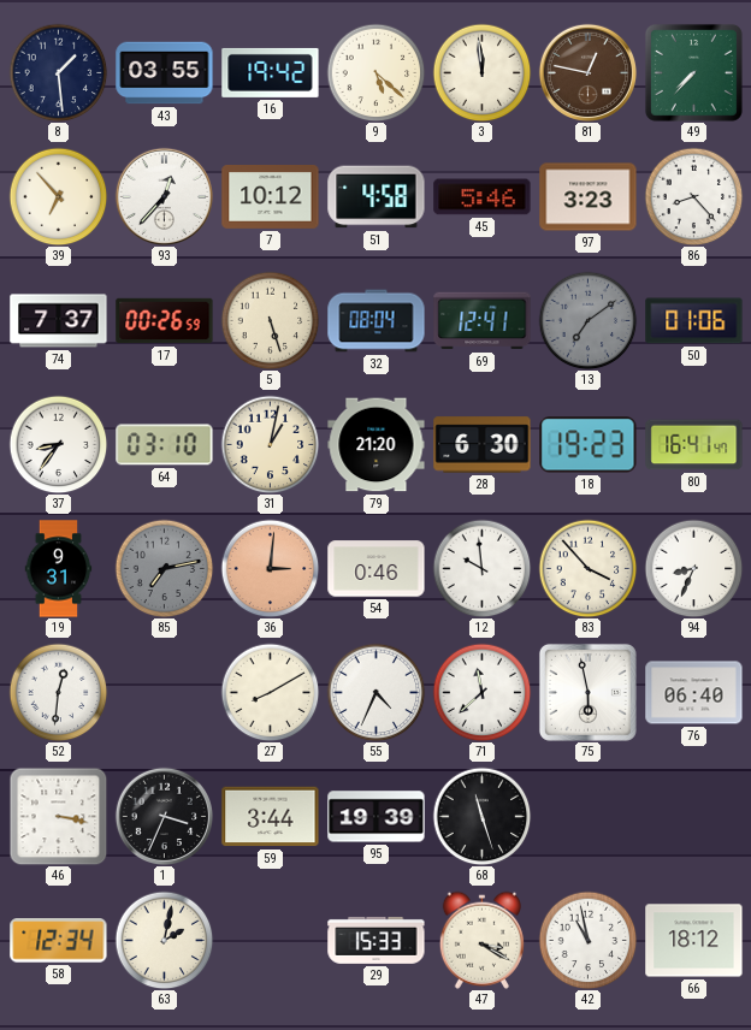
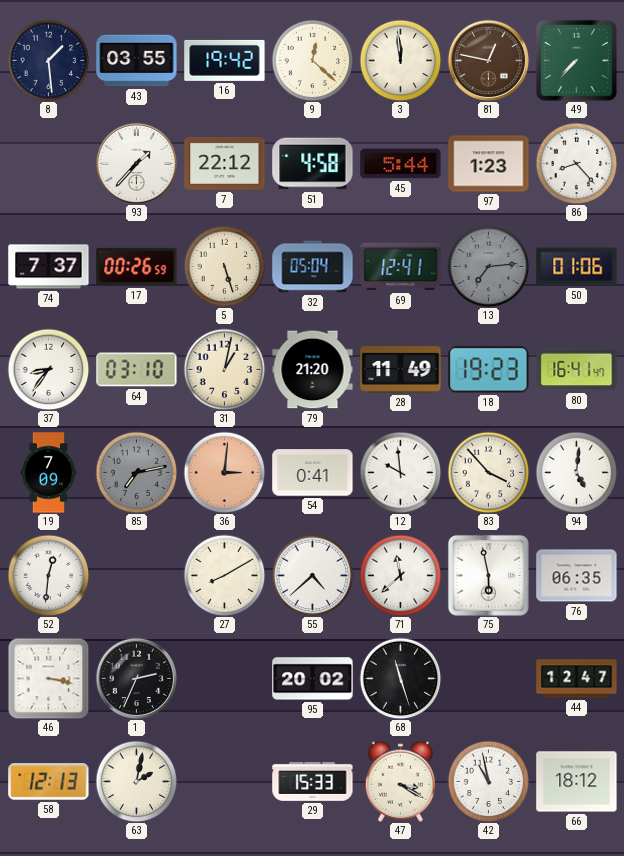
9: 5:22 -> 12:22
39: 6:53 -> none
93: 12:37 -> 1:37
7: 10:12 -> 22:12
45: 5:46 -> 5:44
97: 3:23 -> 1:23
32: 08:04 -> 05:04
13: 7:09 -> 7:14
28: 6:30 -> 11:49
19: 9:31 -> 7:09
54: 0:46 -> 0:41
94: 8:34 -> 5:01
55: 4:34 -> 4:38
76: 06:40 -> 06:35
1: 3:34 -> 2:34
59: 3:44 -> none
95: 19:39 -> 20:02
44: none -> 12:47
58: 12:34 -> 12:13
